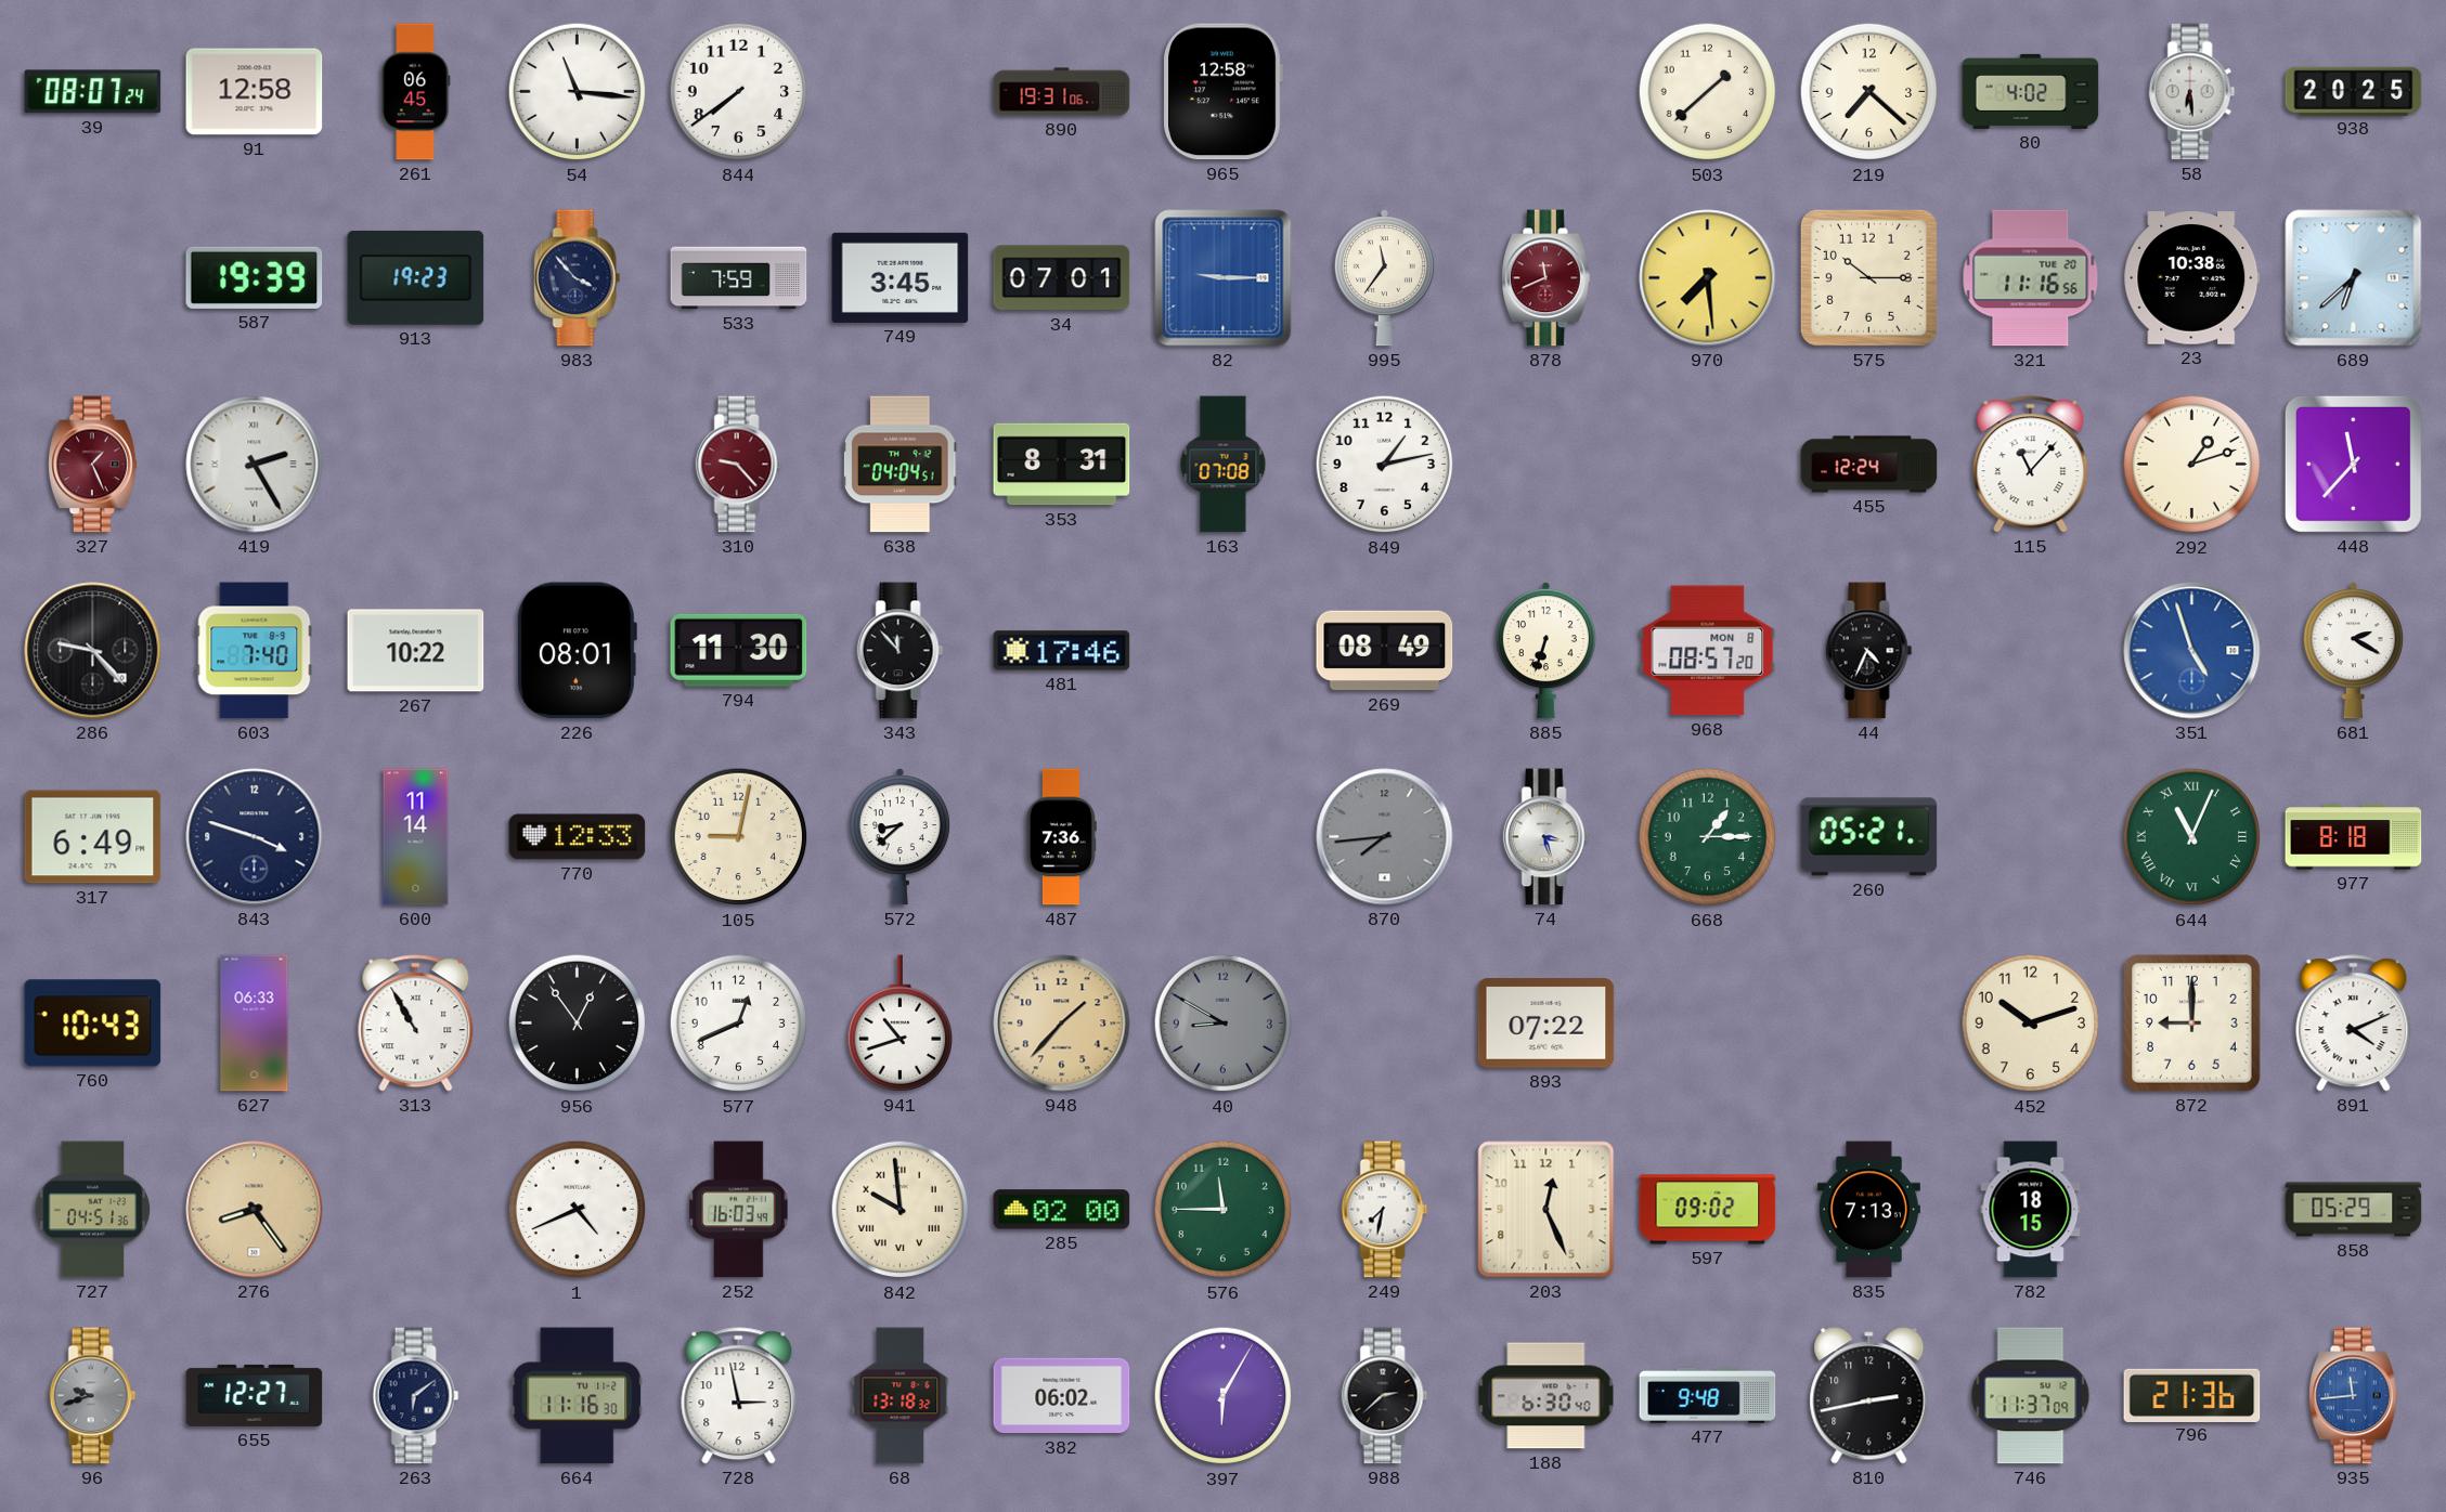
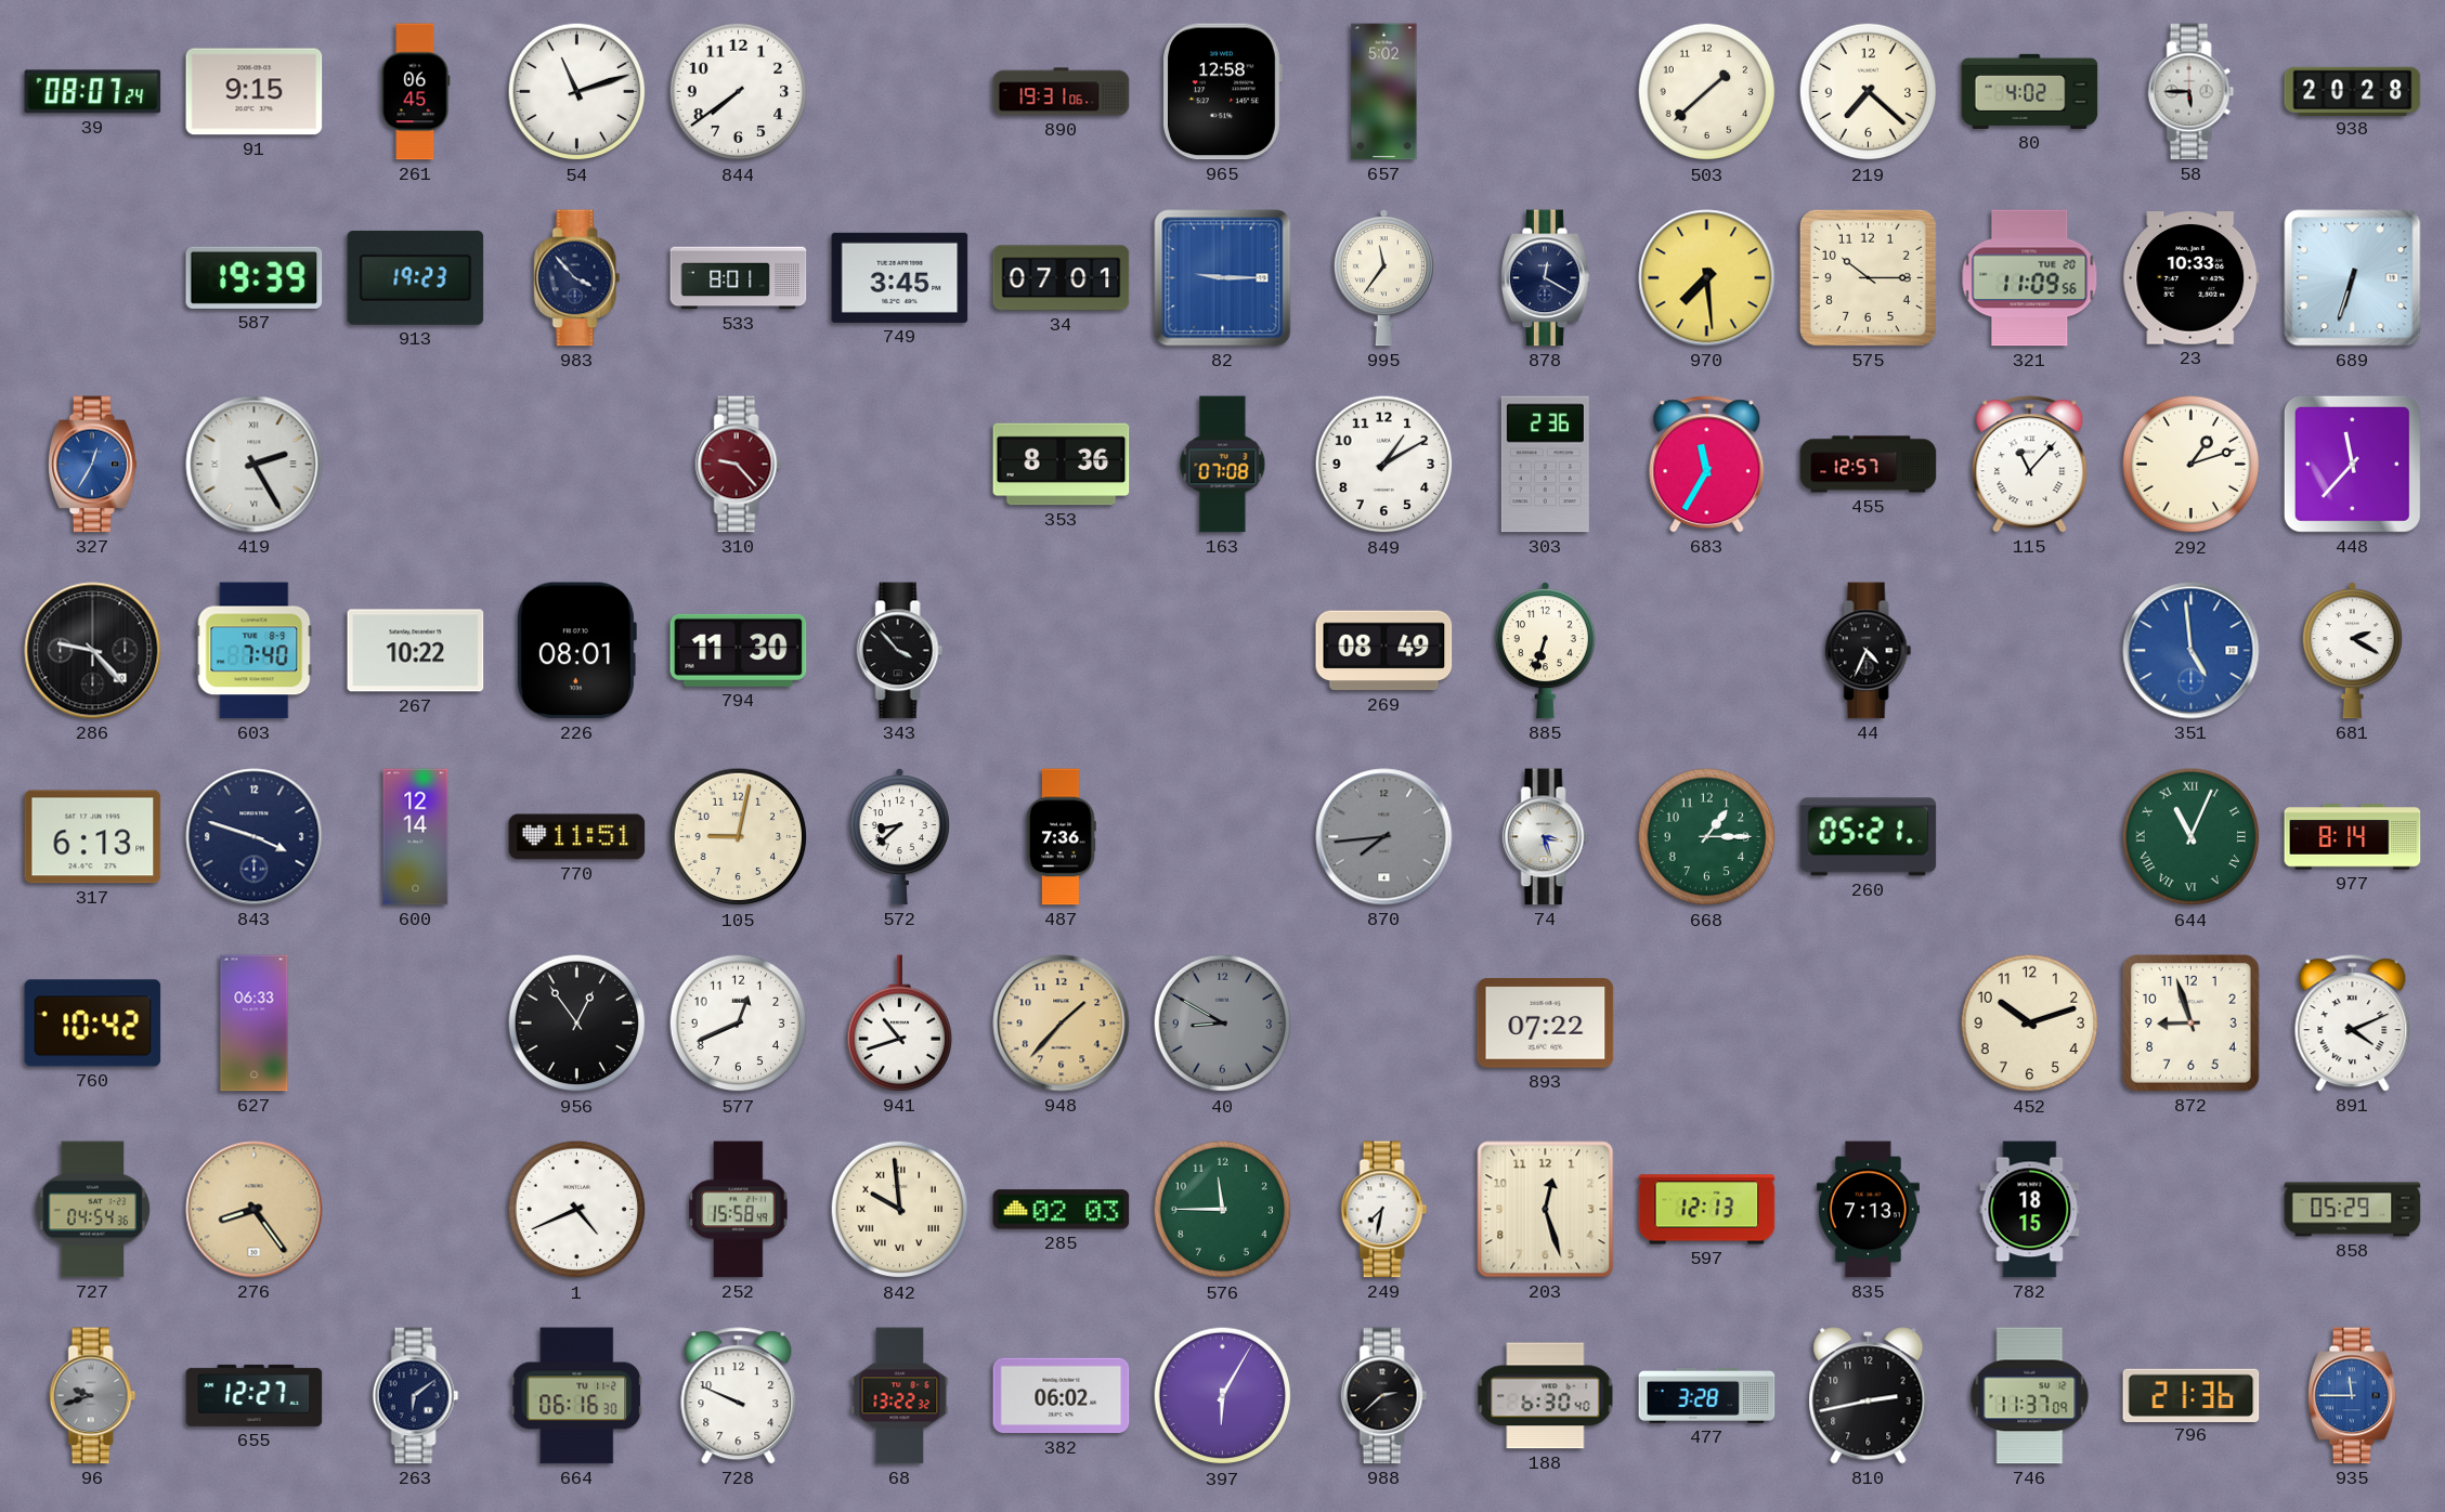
91: 12:58 -> 9:15
54: 11:16 -> 11:12
657: none -> 5:02
58: 6:29 -> 5:45
938: 20:25 -> 20:28
533: 7:59 -> 8:01
878: 11:41 -> 12:20
878 dial: burgundy -> navy
321: 11:16 -> 11:09
23: 10:38 -> 10:33
689: 6:38 -> 6:33
327: 1:26 -> 12:35
327 dial: burgundy -> blue
638: 04:04 -> none
353: 8:31 -> 8:36
849: 1:13 -> 1:10
303: none -> 2:36
683: none -> 11:35
455: 12:24 -> 12:57
343: 11:53 -> 3:53
481: 17:46 -> none
968: 08:57 -> none
351: 4:57 -> 4:59
317: 6:49 -> 6:13
600: 11:14 -> 12:14
770: 12:33 -> 11:51
977: 8:18 -> 8:14
760: 10:43 -> 10:42
313: 10:55 -> none
872: 9:00 -> 8:57
727: 04:51 -> 04:54
252: 16:03 -> 15:58
285: 02:00 -> 02:03
203: 12:26 -> 12:27
597: 09:02 -> 12:13
664: 11:16 -> 06:16
728: 2:58 -> 9:49
68: 13:18 -> 13:22
477: 9:48 -> 3:28
935: 11:44 -> 11:45
